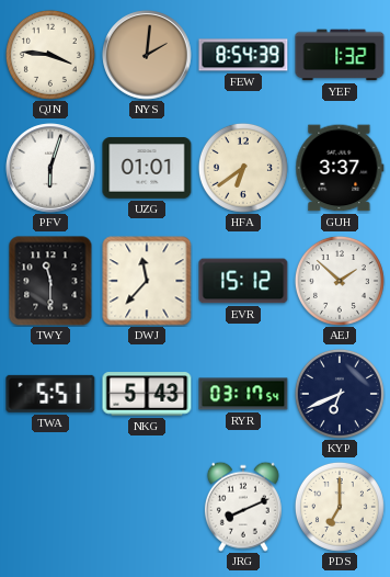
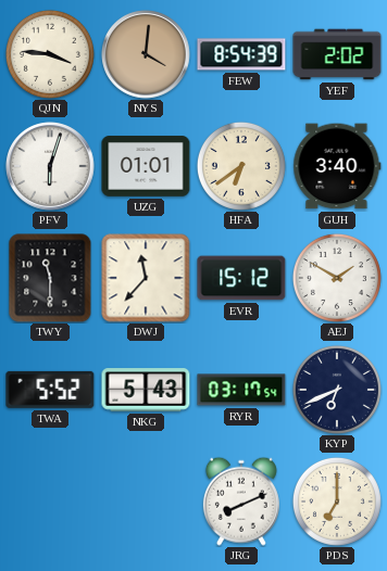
NYS: 2:01 -> 4:01
YEF: 1:32 -> 2:02
GUH: 3:37 -> 3:40
AEJ: 1:52 -> 1:50
TWA: 5:51 -> 5:52
